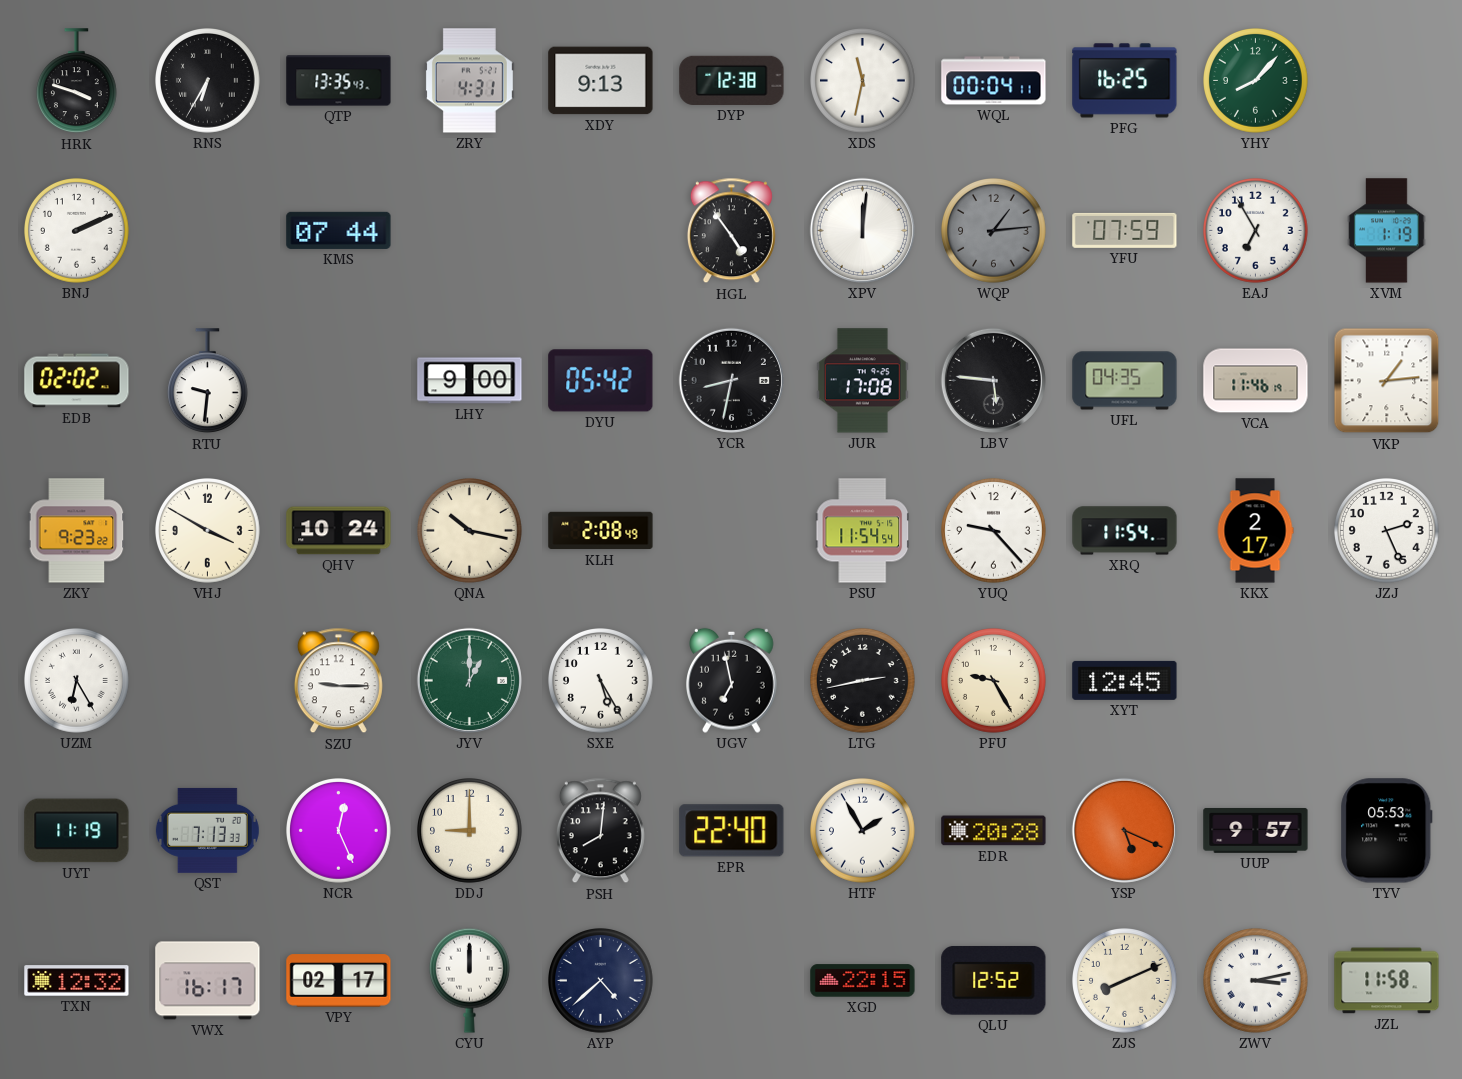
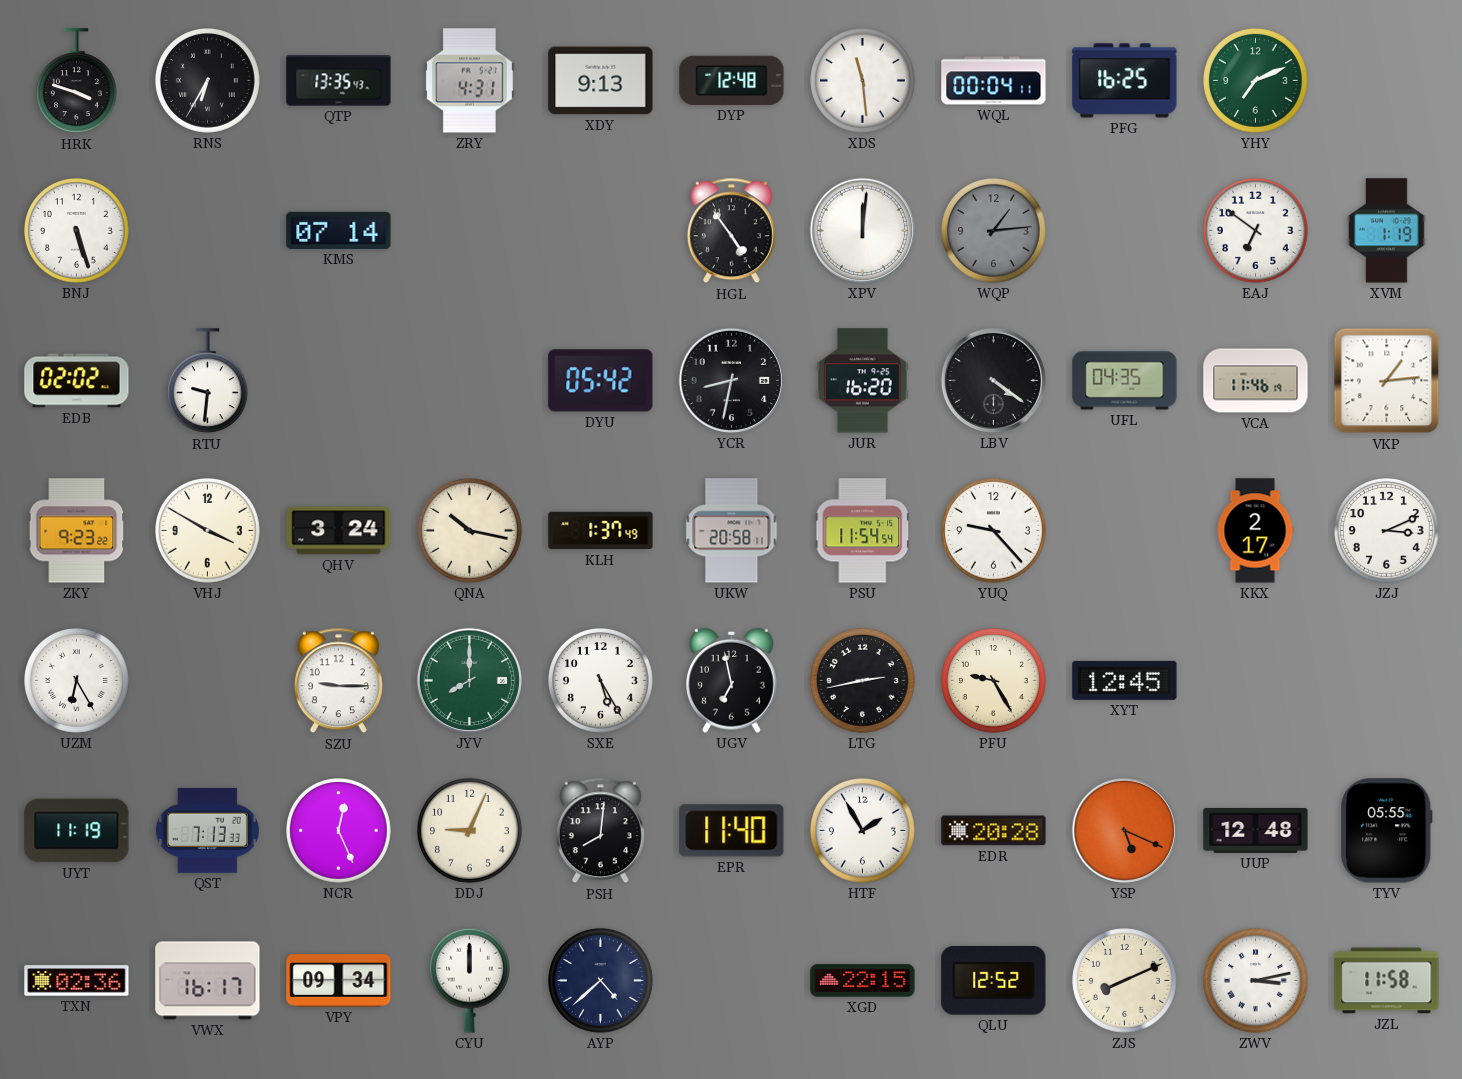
DYP: 12:38 -> 12:48
XDS: 11:32 -> 11:29
YHY: 8:07 -> 7:11
BNJ: 2:11 -> 5:27
KMS: 07:44 -> 07:14
YFU: 07:59 -> none
EAJ: 6:55 -> 6:51
LHY: 9:00 -> none
JUR: 17:08 -> 16:20
LBV: 5:46 -> 4:21
QHV: 10:24 -> 3:24
KLH: 2:08 -> 1:37
UKW: none -> 20:58
XRQ: 11:54 -> none
JZJ: 2:26 -> 3:11
JYV: 1:00 -> 8:00
DDJ: 9:00 -> 9:04
EPR: 22:40 -> 11:40
UUP: 9:57 -> 12:48
TYV: 05:53 -> 05:55
TXN: 12:32 -> 02:36
VPY: 02:17 -> 09:34
